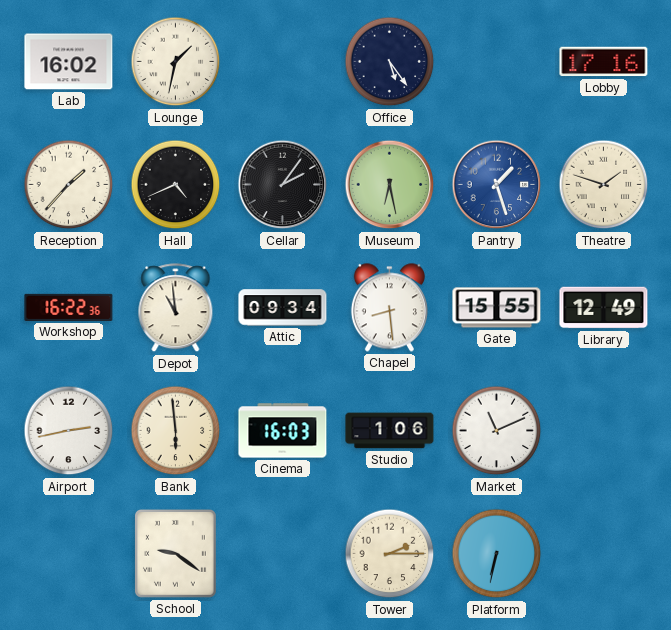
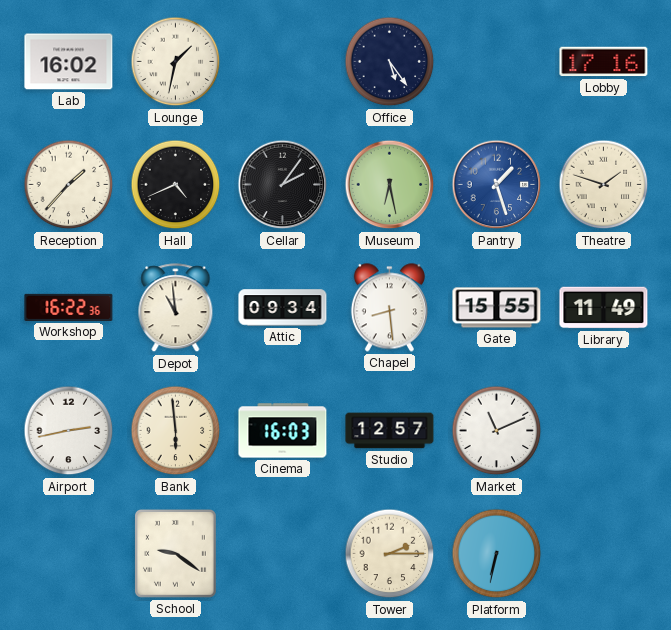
Library: 12:49 -> 11:49
Studio: 1:06 -> 12:57
